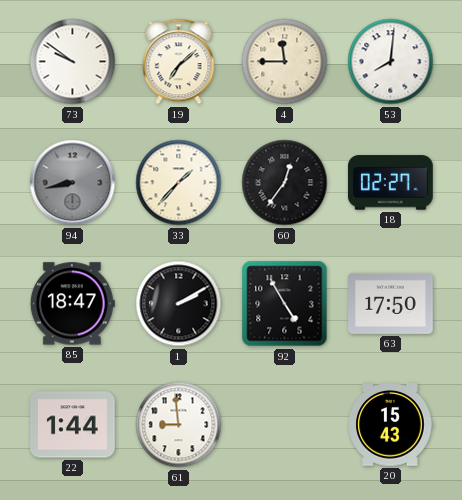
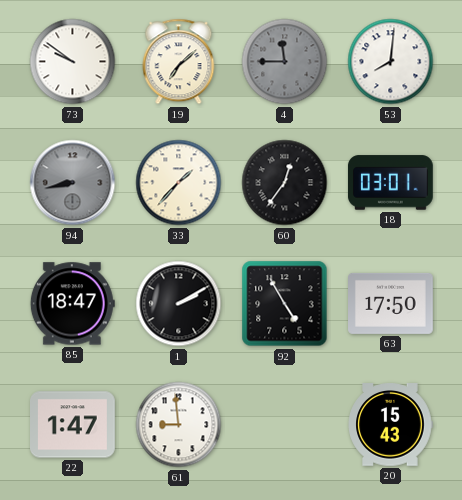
4 dial: cream -> grey
18: 02:27 -> 03:01
22: 1:44 -> 1:47
